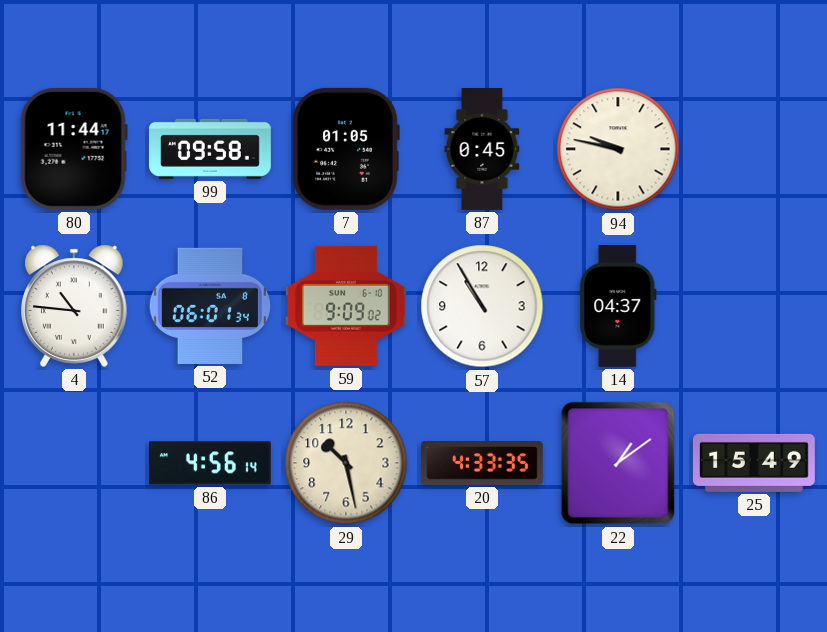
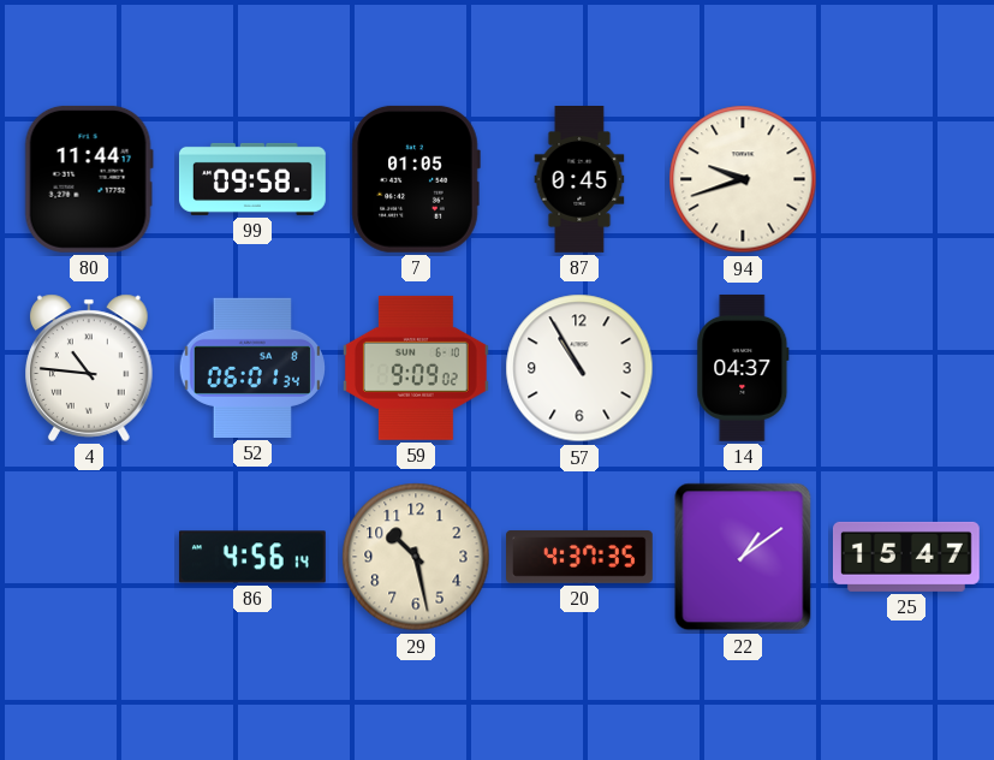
94: 9:47 -> 9:42
20: 4:33 -> 4:37
25: 15:49 -> 15:47
